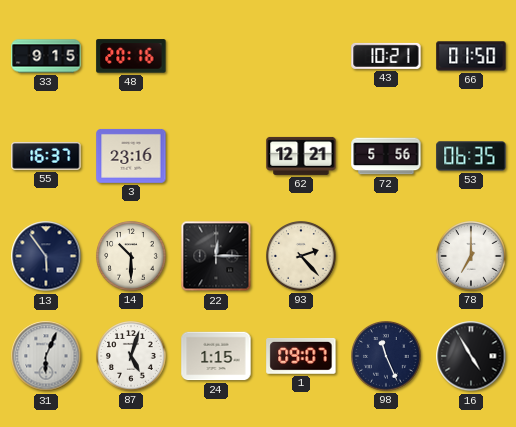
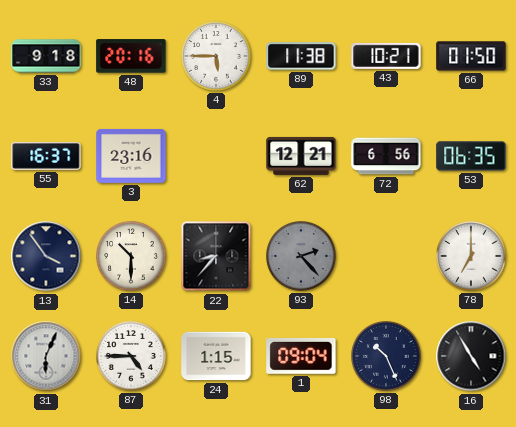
33: 9:15 -> 9:18
4: none -> 5:45
89: none -> 11:38
72: 5:56 -> 6:56
13: 5:54 -> 3:54
22: 12:15 -> 8:37
93 dial: cream -> grey
87: 5:03 -> 4:45
1: 09:07 -> 09:04
98: 11:26 -> 10:26
